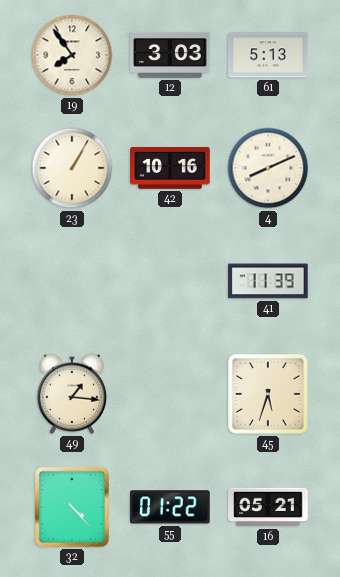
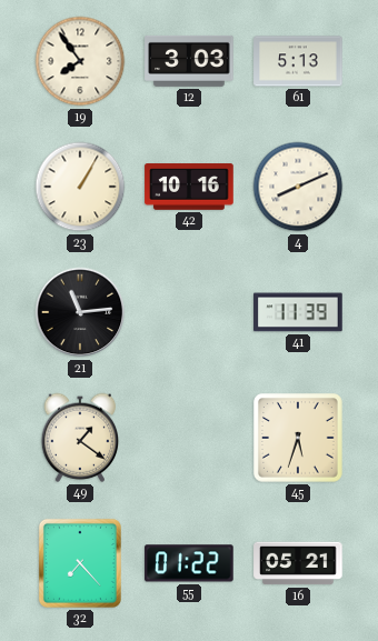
21: none -> 11:14
49: 1:16 -> 1:21
32: 4:23 -> 7:23
